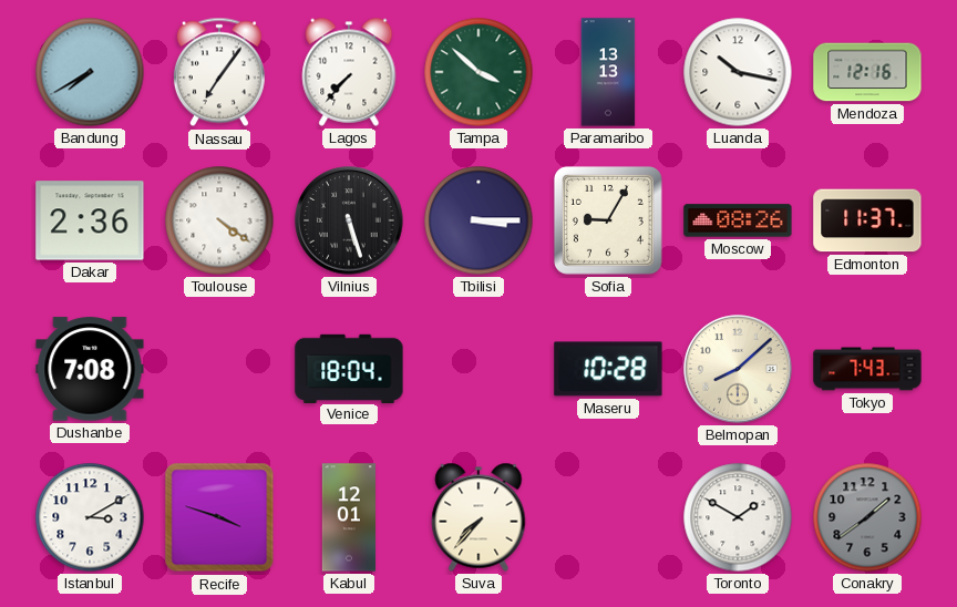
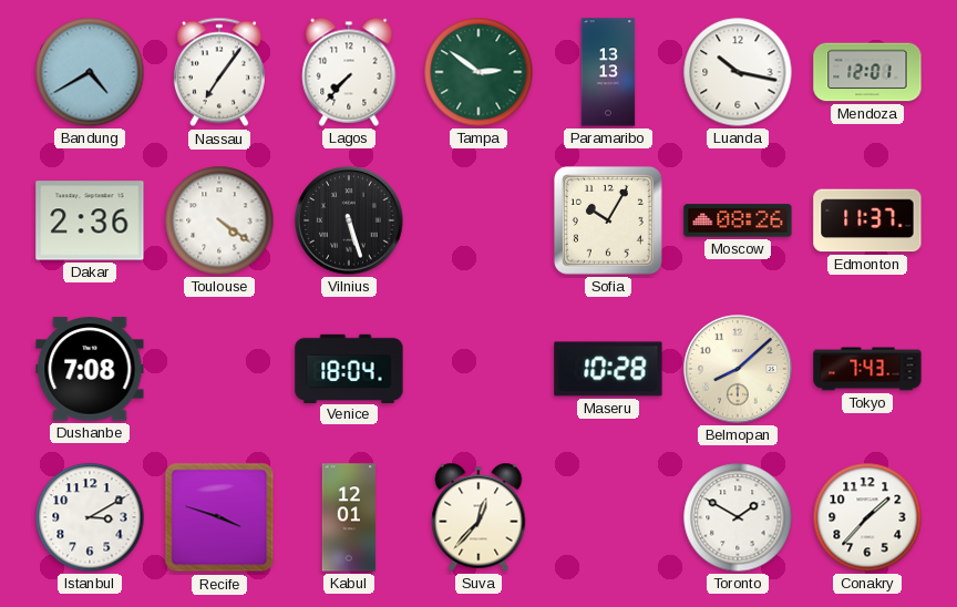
Bandung: 7:40 -> 4:40
Tampa: 3:52 -> 2:51
Mendoza: 12:16 -> 12:01
Tbilisi: 3:15 -> none
Sofia: 9:05 -> 10:05
Suva: 7:37 -> 12:37
Conakry: 1:39 -> 1:37
Conakry dial: grey -> white
